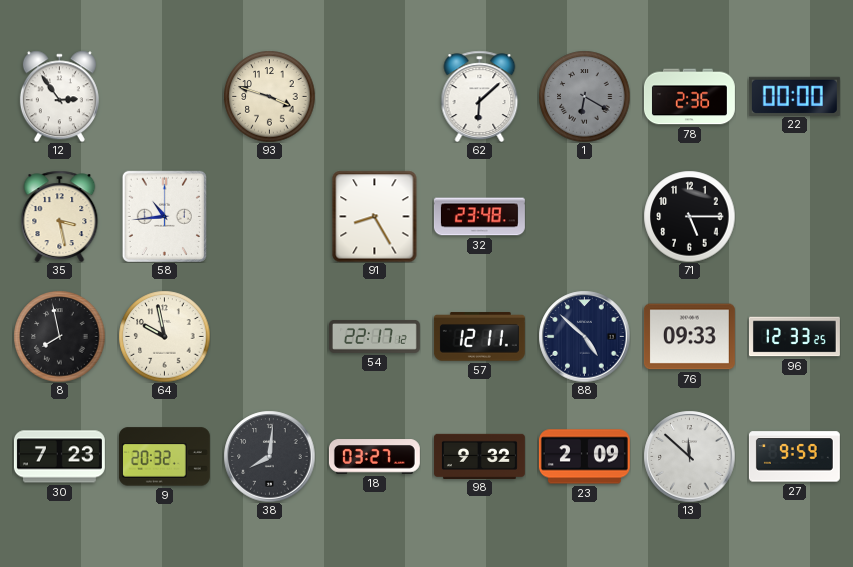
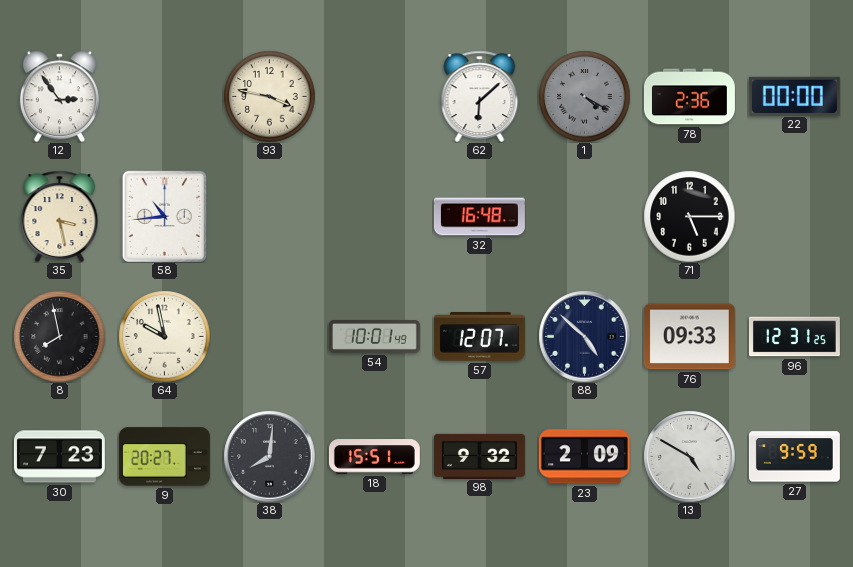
93: 3:48 -> 3:47
1: 6:20 -> 4:20
91: 8:25 -> none
32: 23:48 -> 16:48
54: 22:17 -> 10:01
57: 12:11 -> 12:07
96: 12:33 -> 12:31
9: 20:32 -> 20:27
18: 03:27 -> 15:51
13: 11:52 -> 4:50
